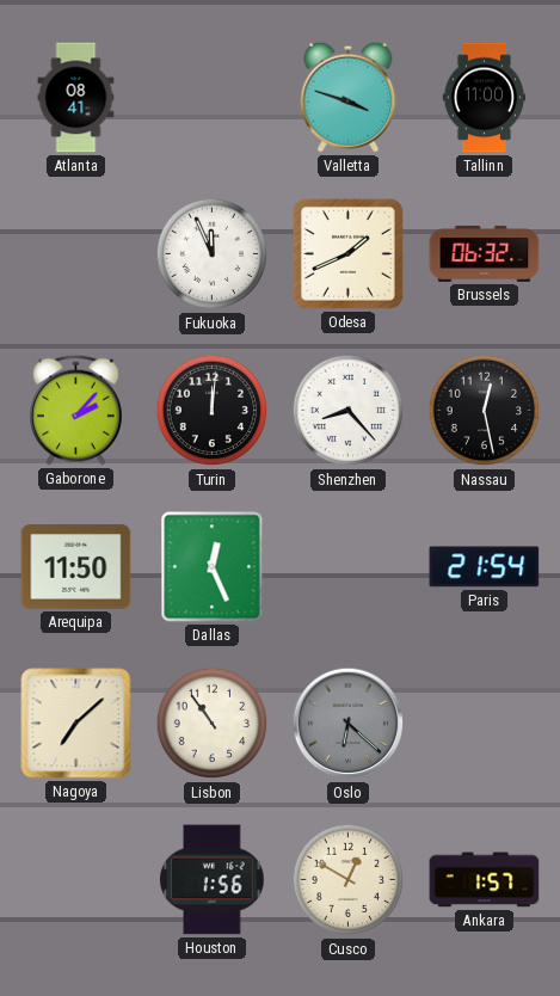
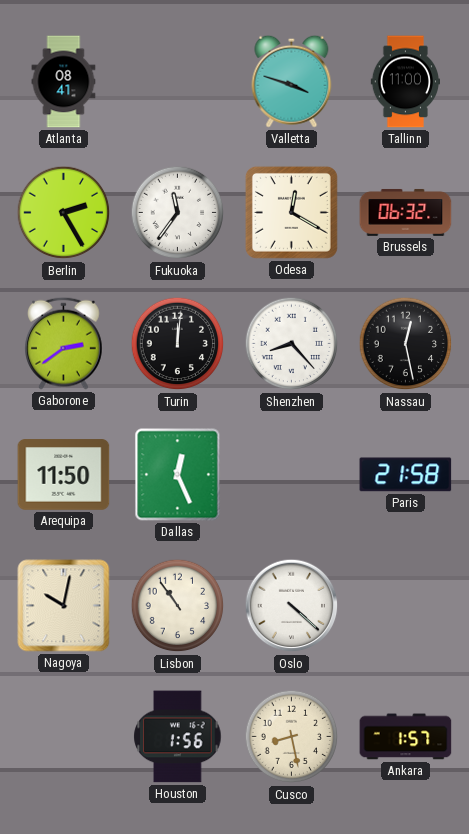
Berlin: none -> 2:25
Fukuoka: 11:56 -> 11:36
Odesa: 1:41 -> 12:20
Gaborone: 2:07 -> 2:39
Paris: 21:54 -> 21:58
Nagoya: 7:08 -> 10:02
Oslo: 6:22 -> 4:22
Oslo dial: grey -> white
Cusco: 12:50 -> 8:28
